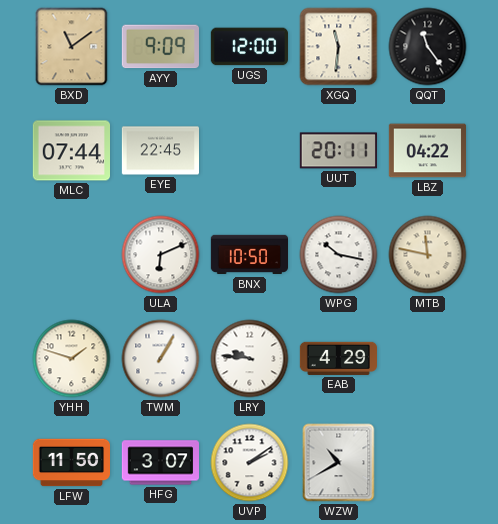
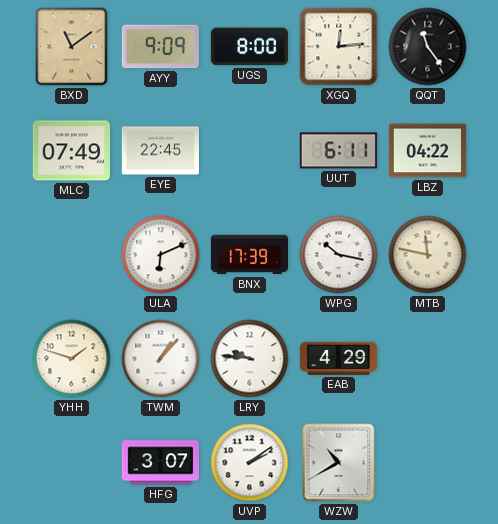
UGS: 12:00 -> 8:00
XGQ: 11:31 -> 12:14
MLC: 07:44 -> 07:49
UUT: 20:11 -> 6:11
BNX: 10:50 -> 17:39
TWM: 1:05 -> 1:07
LFW: 11:50 -> none
